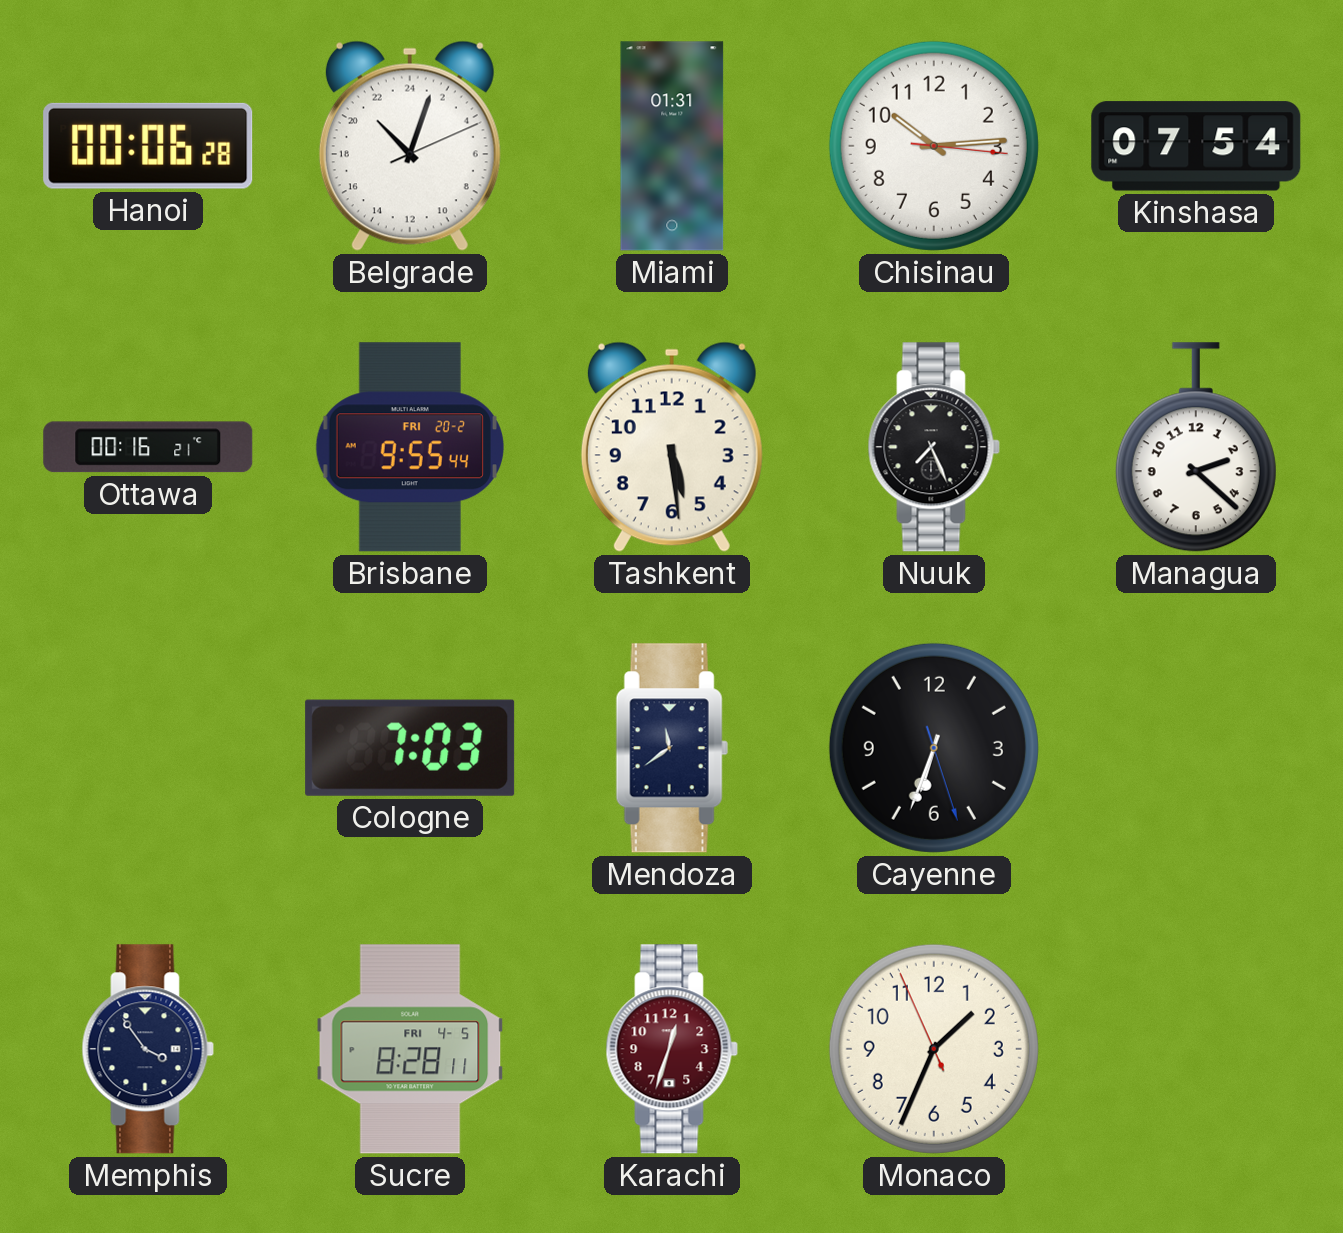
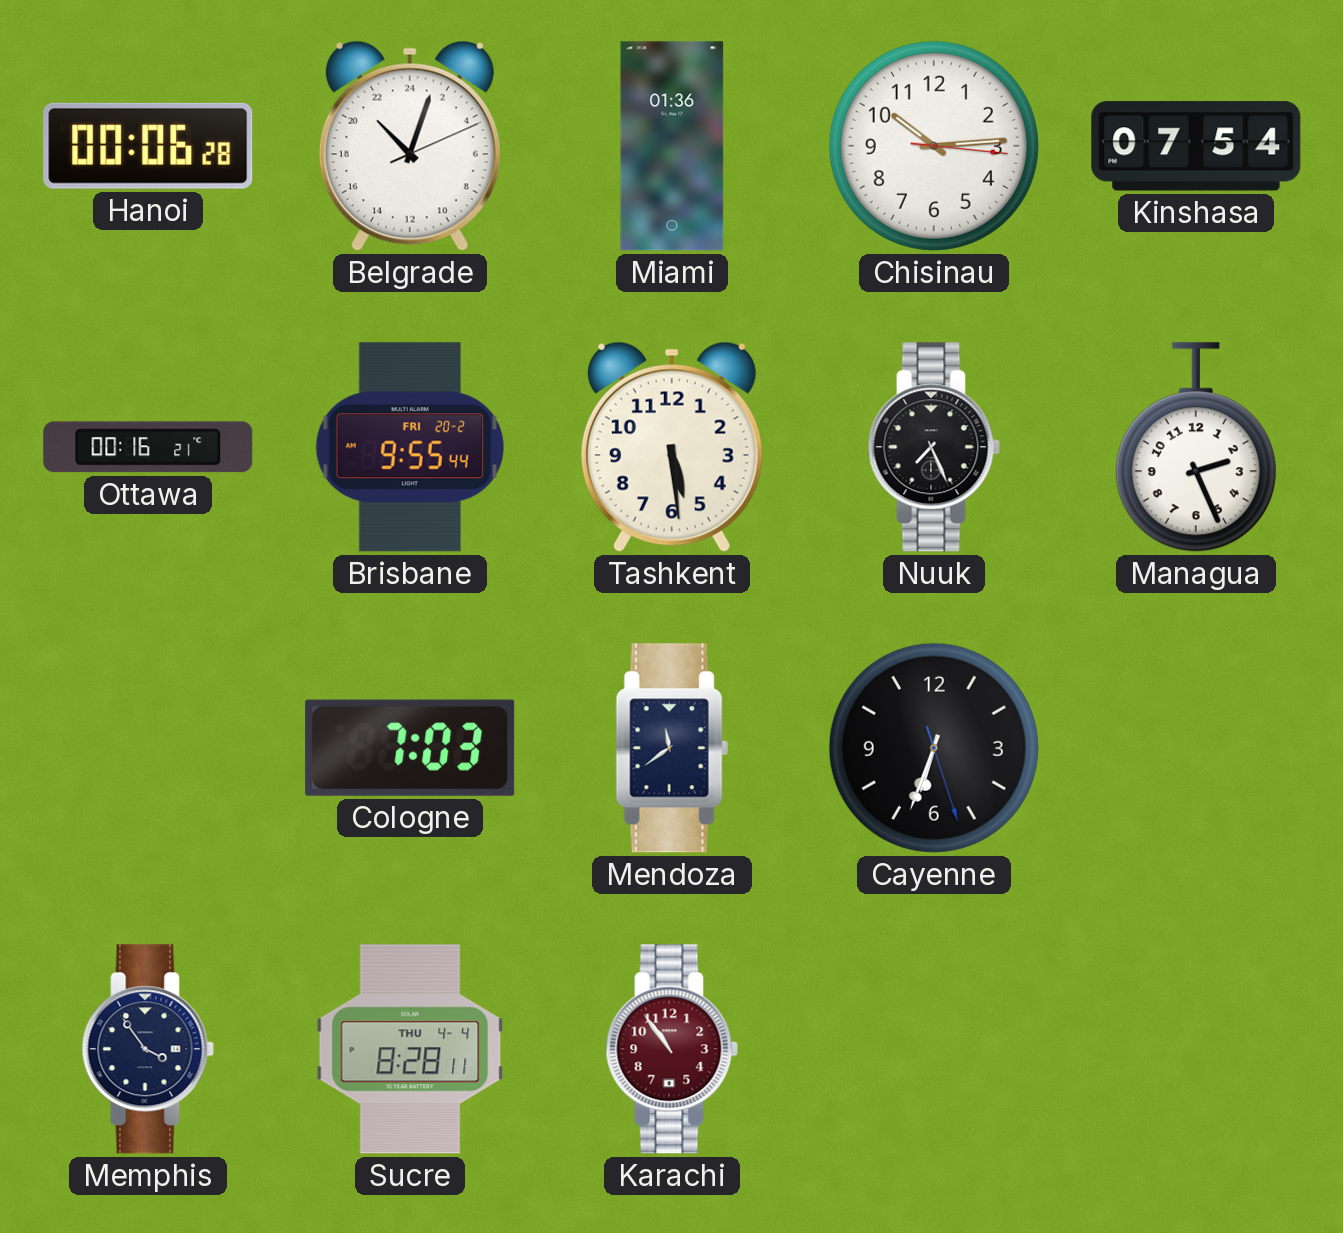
Miami: 01:31 -> 01:36
Managua: 2:22 -> 2:26
Sucre date: FRI 4-5 -> THU 4-4
Karachi: 12:33 -> 10:54
Monaco: 1:33 -> none
